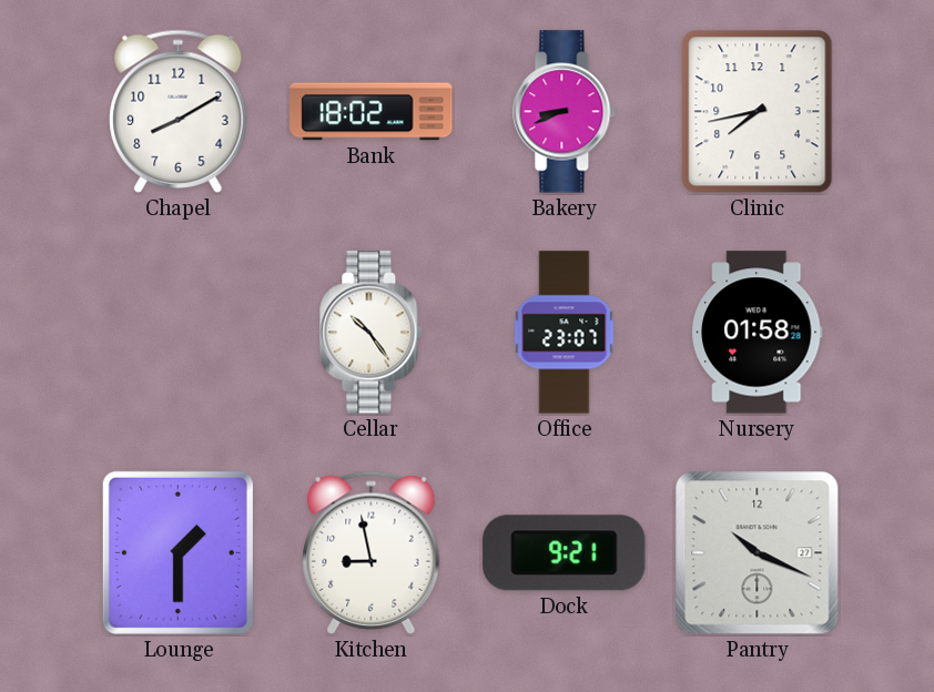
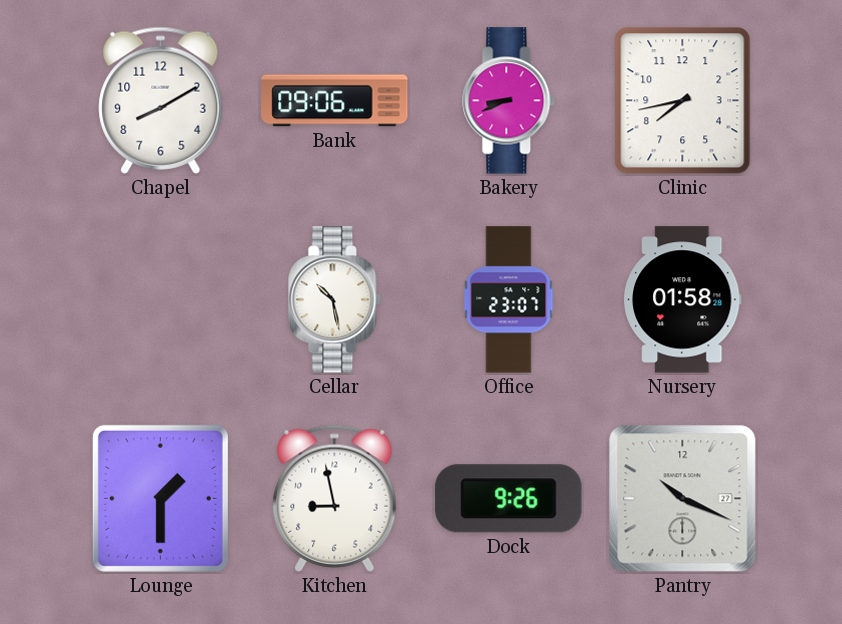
Bank: 18:02 -> 09:06
Cellar: 10:24 -> 10:28
Dock: 9:21 -> 9:26
